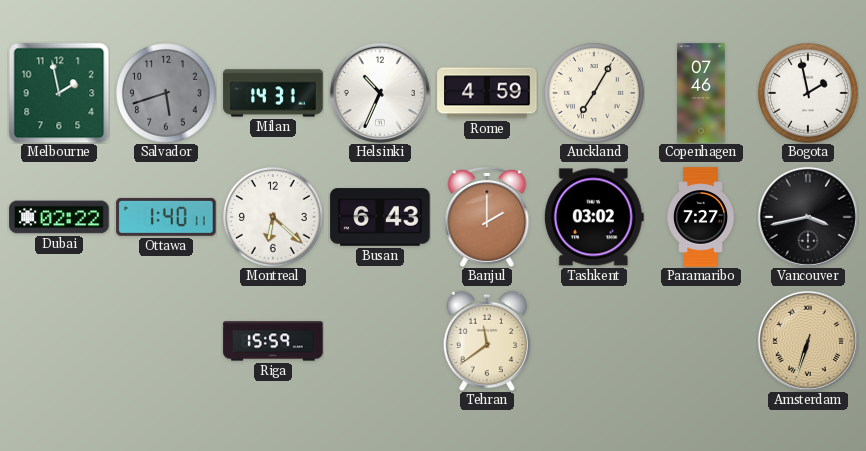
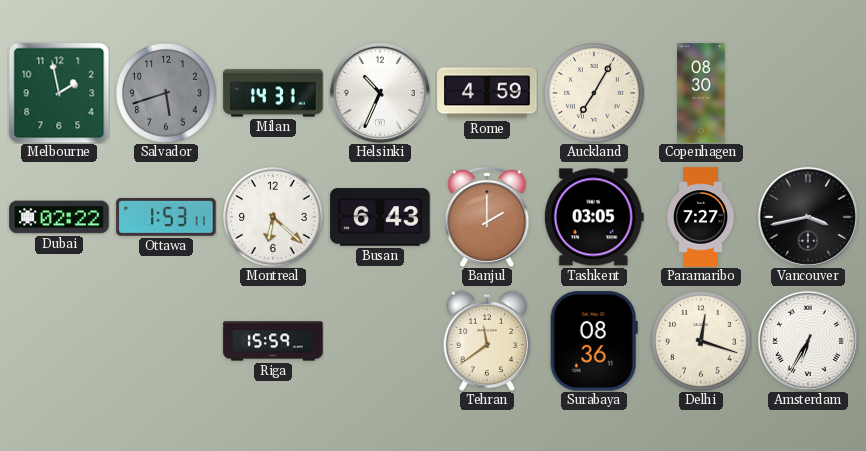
Copenhagen: 07:46 -> 08:30
Bogota: 1:58 -> none
Ottawa: 1:40 -> 1:53
Tashkent: 03:02 -> 03:05
Surabaya: none -> 08:36
Delhi: none -> 12:18
Amsterdam: 6:33 -> 6:35
Amsterdam dial: champagne -> white
